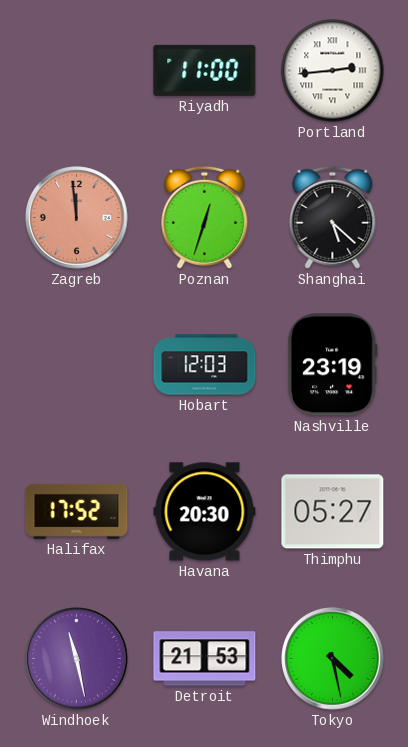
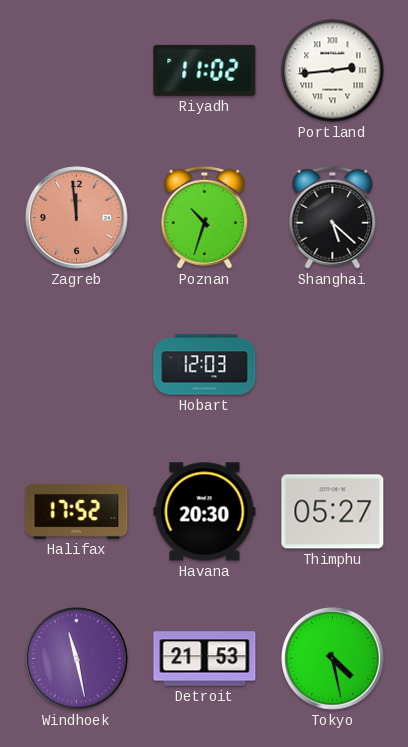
Riyadh: 11:00 -> 11:02
Poznan: 12:33 -> 10:33
Nashville: 23:19 -> none
